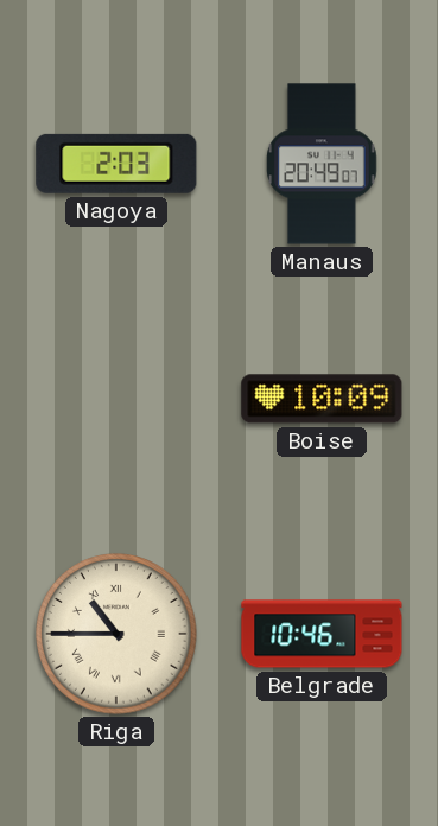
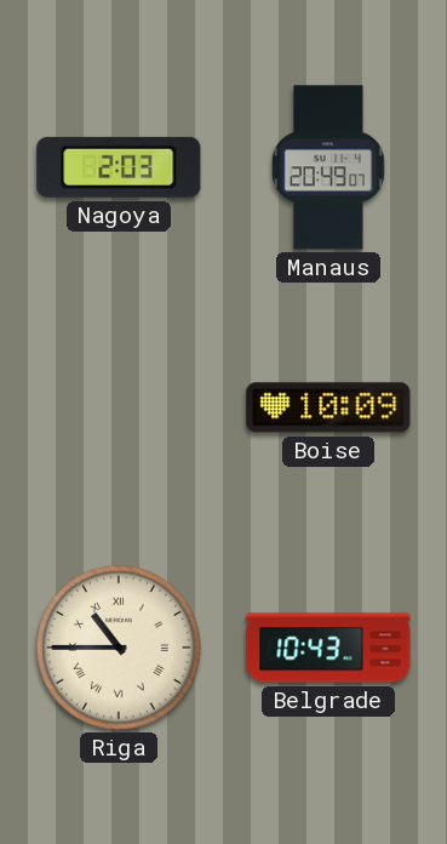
Belgrade: 10:46 -> 10:43
